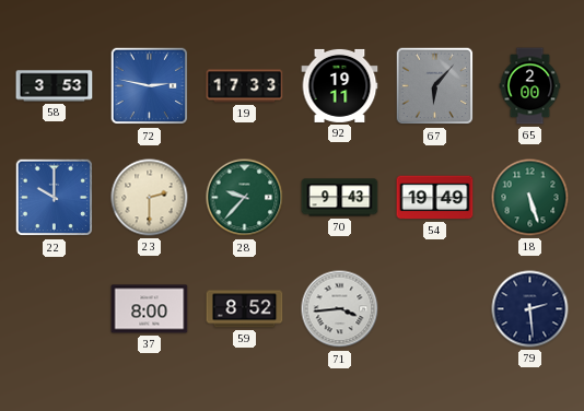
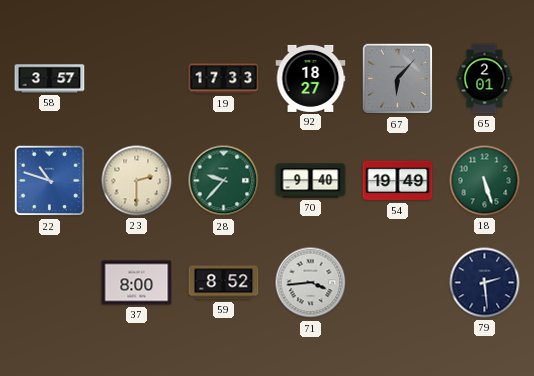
58: 3:53 -> 3:57
72: 2:47 -> none
92: 19:11 -> 18:27
65: 2:00 -> 2:01
22: 10:00 -> 10:48
70: 9:43 -> 9:40
